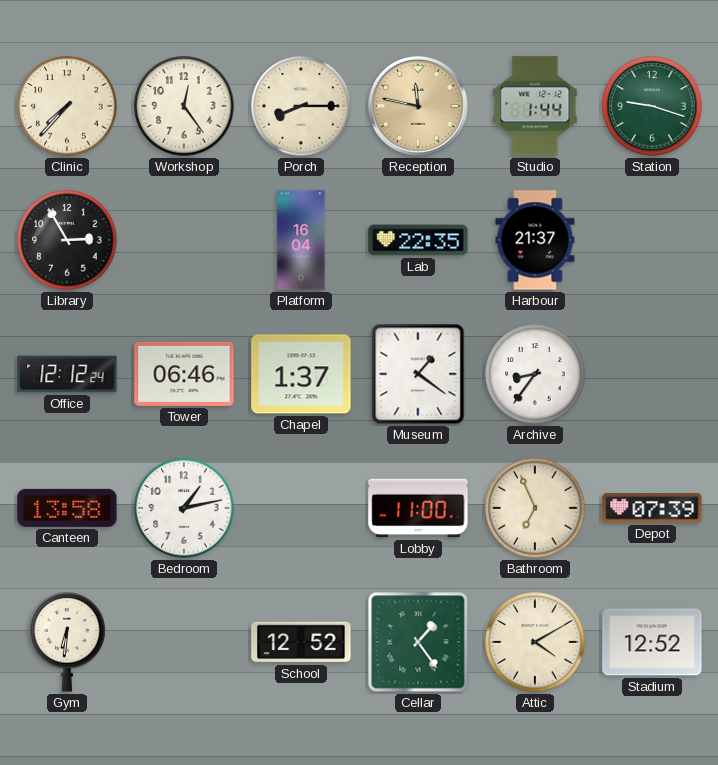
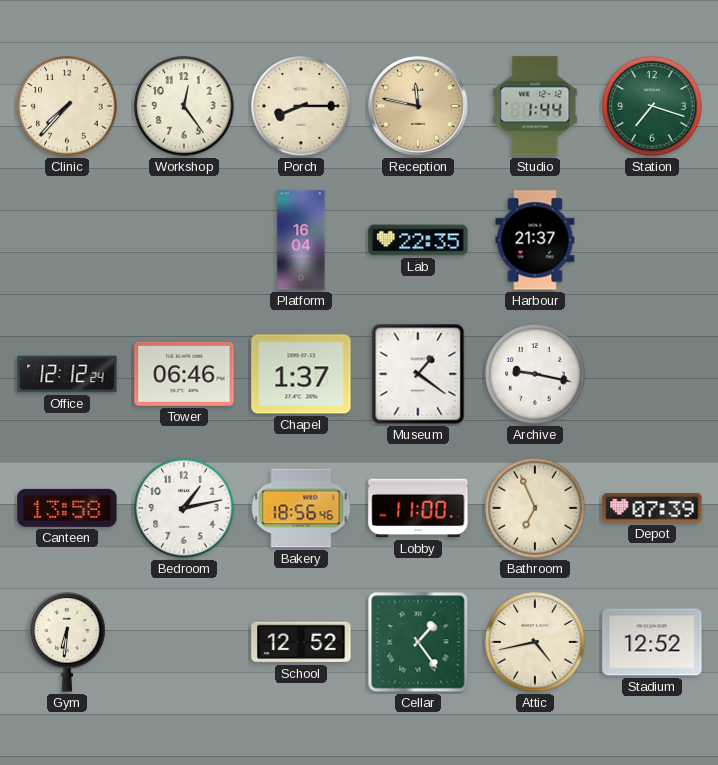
Station: 9:18 -> 7:18
Library: 2:55 -> none
Archive: 8:36 -> 9:17
Bakery: none -> 18:56
Attic: 4:10 -> 4:43
